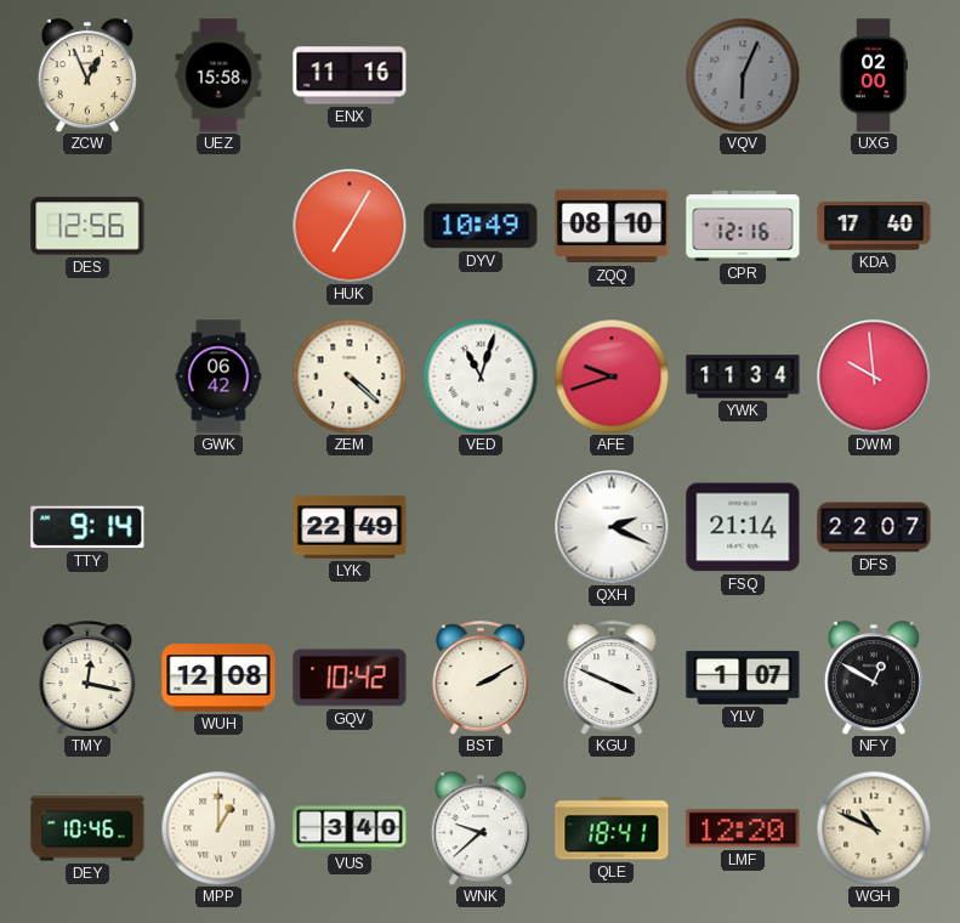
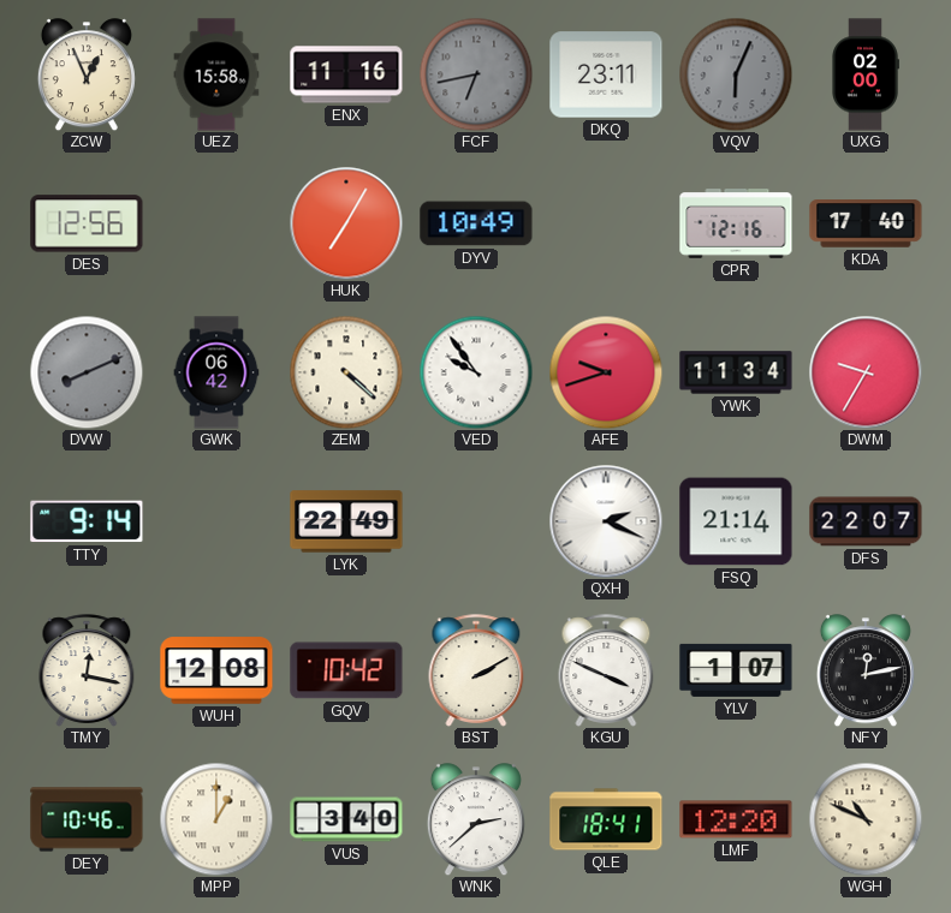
FCF: none -> 6:43
DKQ: none -> 23:11
ZQQ: 08:10 -> none
DVW: none -> 8:11
VED: 11:03 -> 9:54
DWM: 9:59 -> 9:35
NFY: 12:50 -> 12:13
WNK: 9:38 -> 2:38
